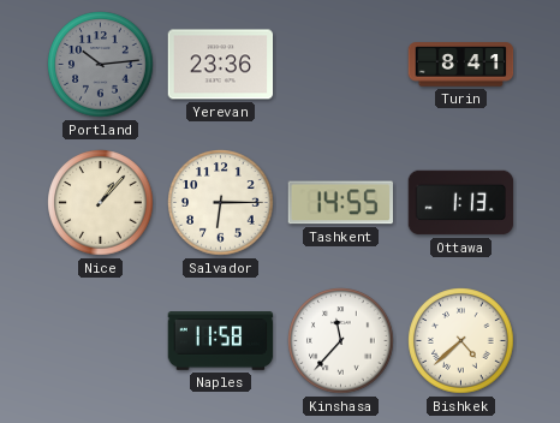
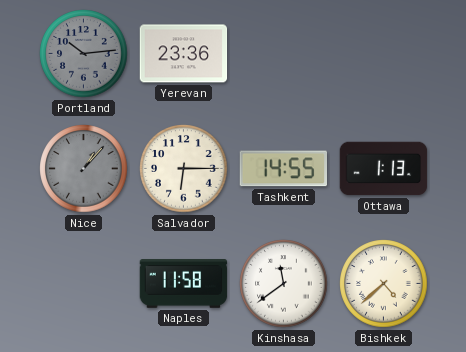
Turin: 8:41 -> none
Nice dial: cream -> grey
Kinshasa: 11:37 -> 11:39
